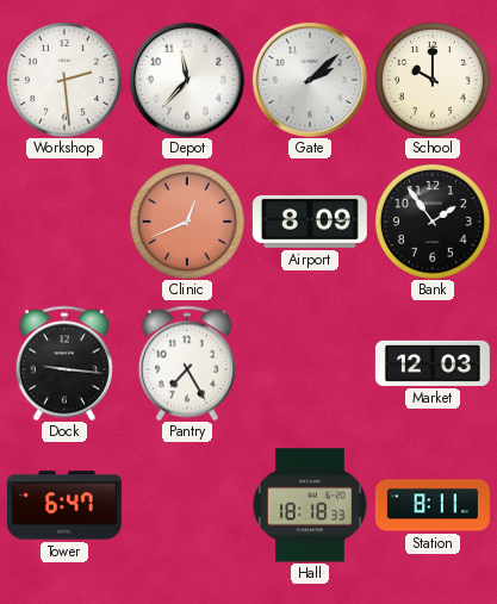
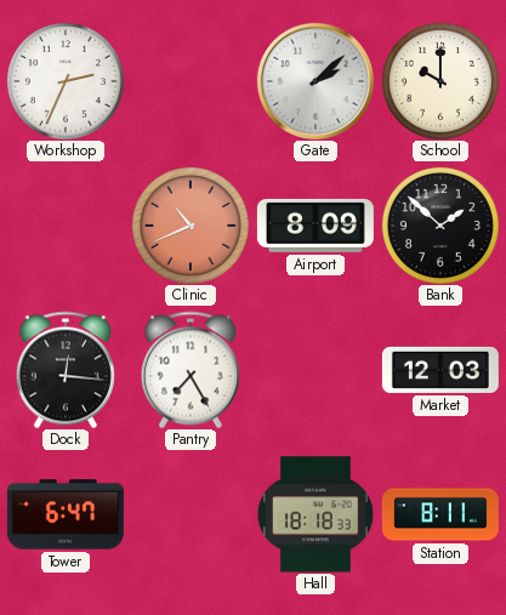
Workshop: 2:29 -> 2:34
Depot: 11:37 -> none
Clinic: 12:41 -> 10:41
Bank: 1:54 -> 1:52
Dock: 9:16 -> 12:16
